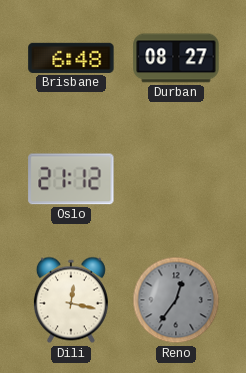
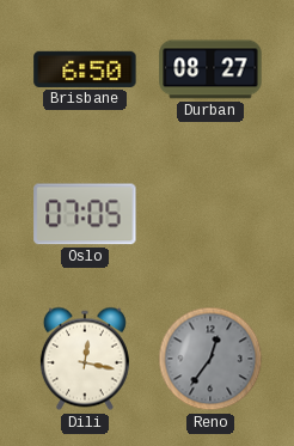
Brisbane: 6:48 -> 6:50
Oslo: 21:12 -> 07:05
